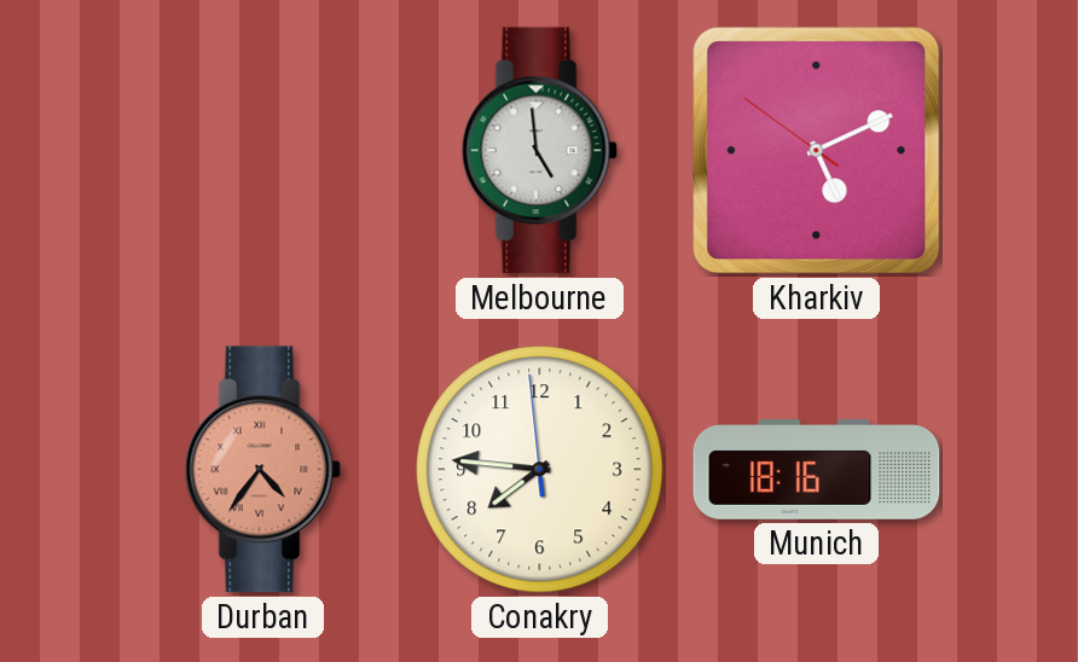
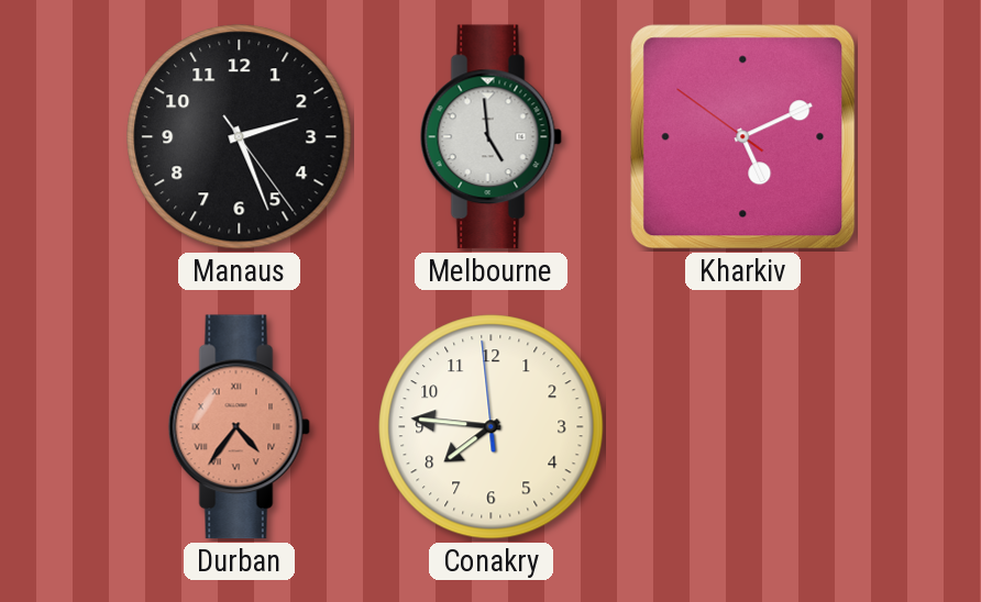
Manaus: none -> 2:26
Munich: 18:16 -> none
